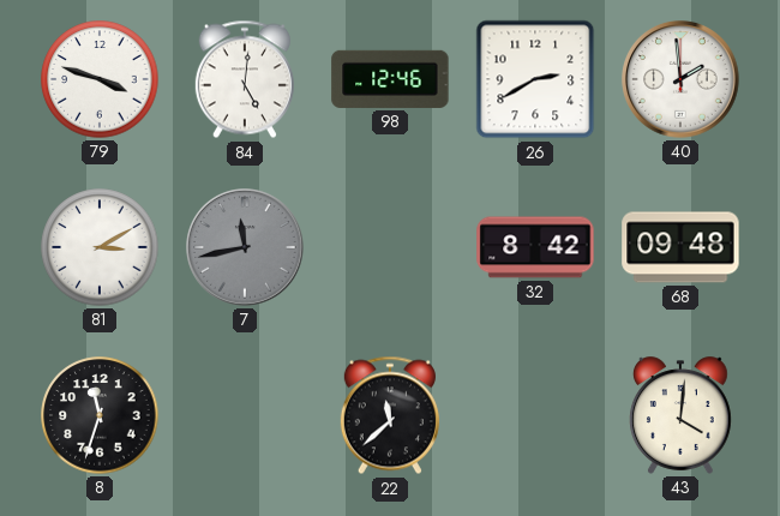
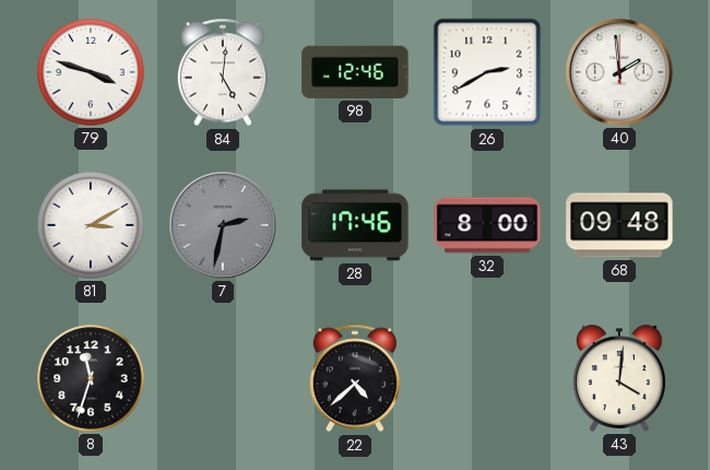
7: 11:43 -> 2:32
28: none -> 17:46
32: 8:42 -> 8:00
22: 11:38 -> 4:38
